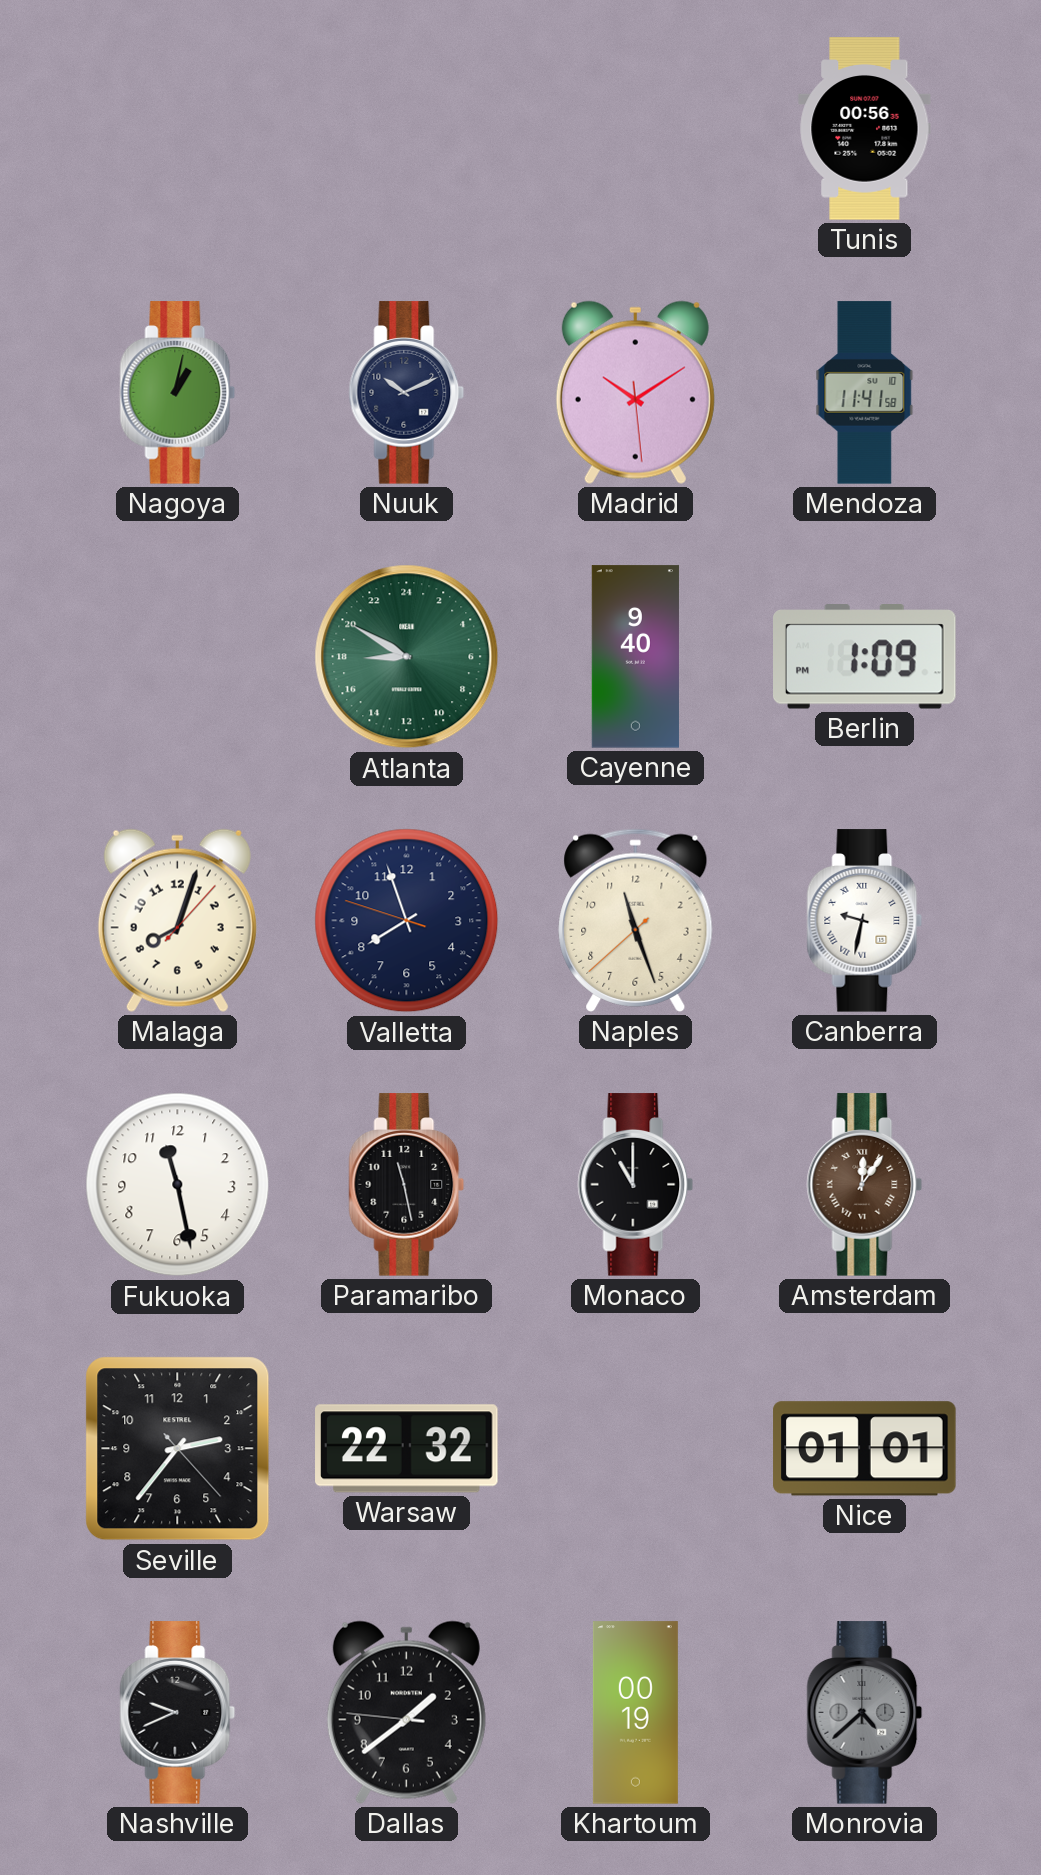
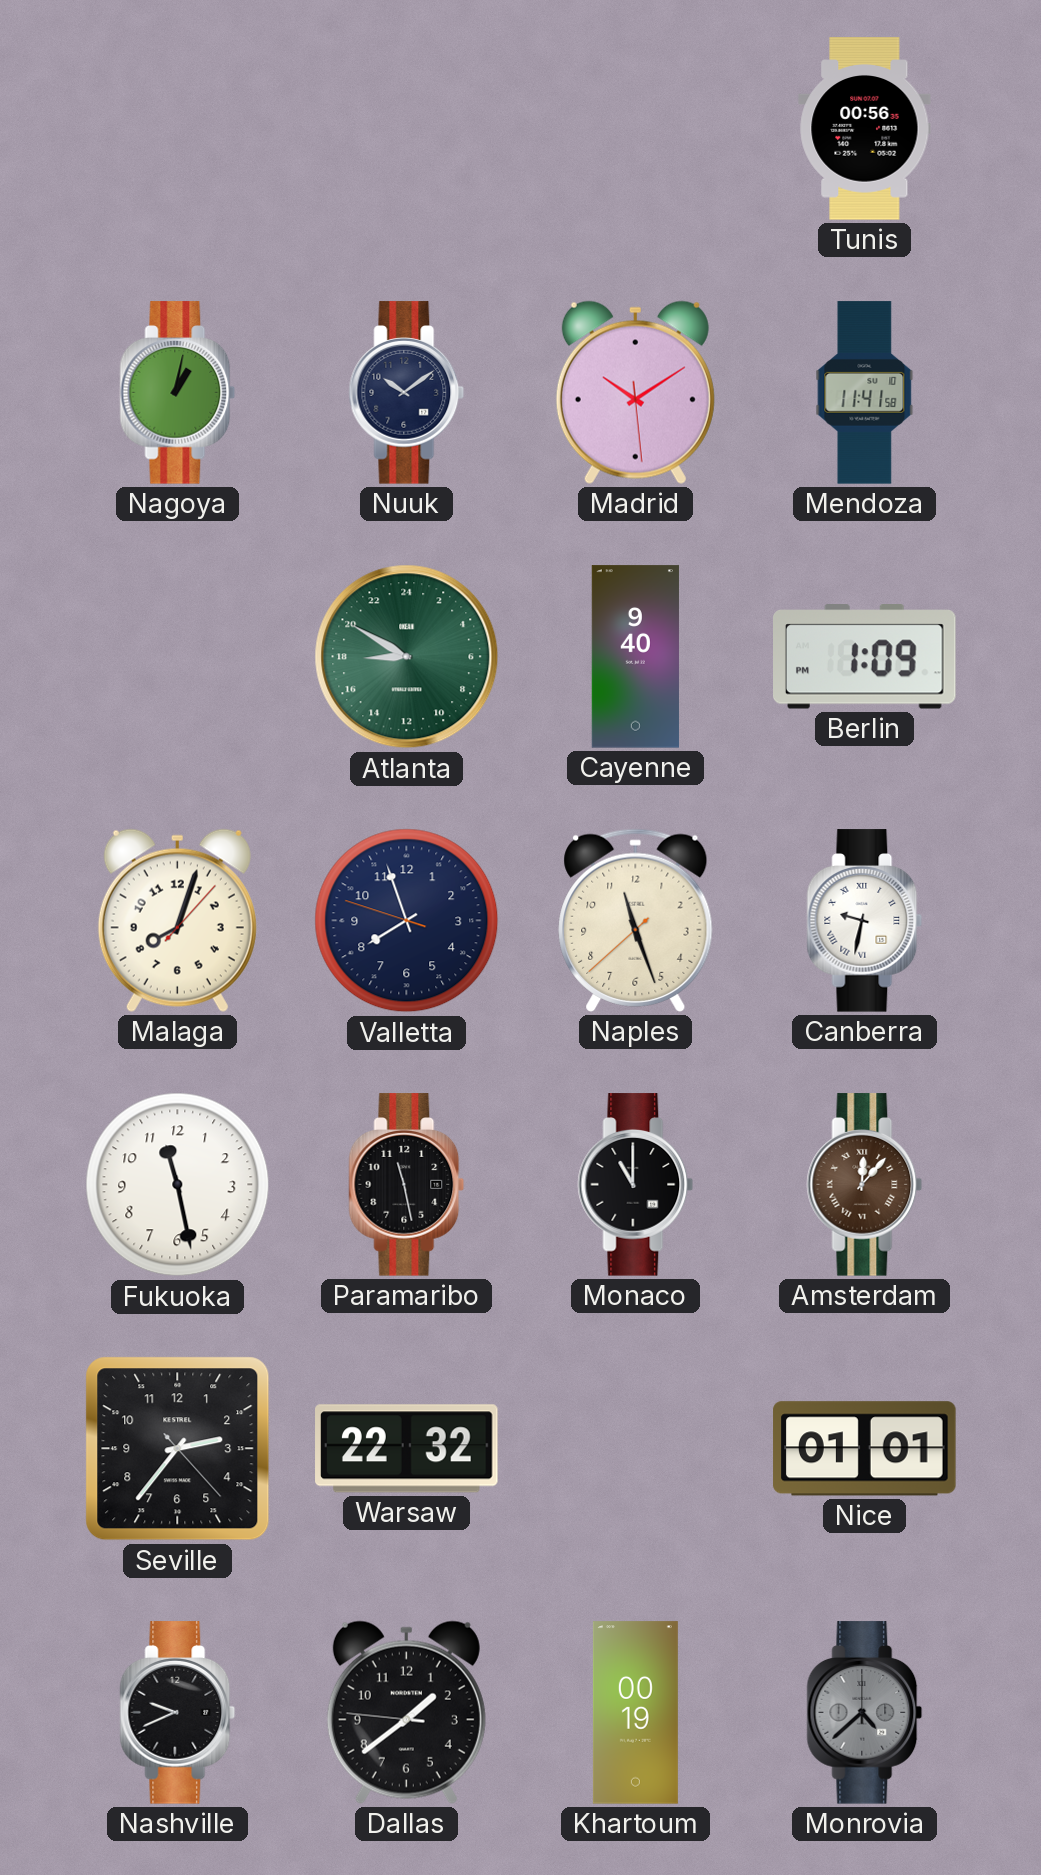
Nuuk: 10:11 -> 10:09
Amsterdam: 12:06 -> 12:07
